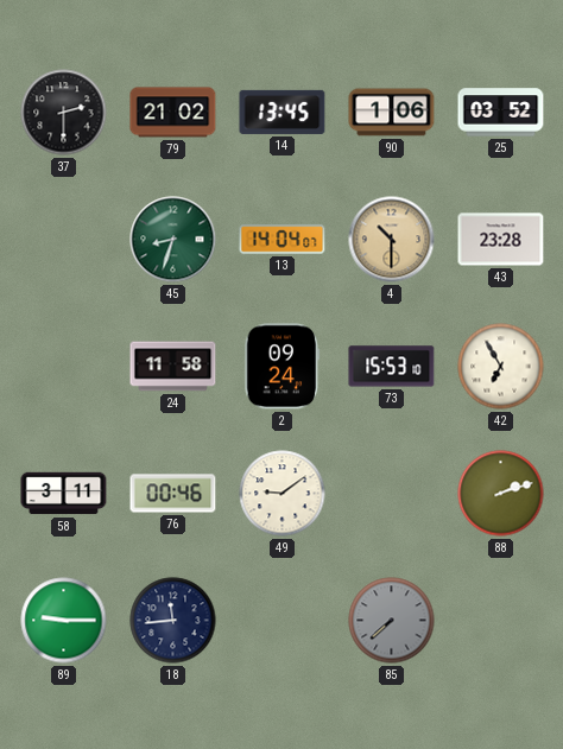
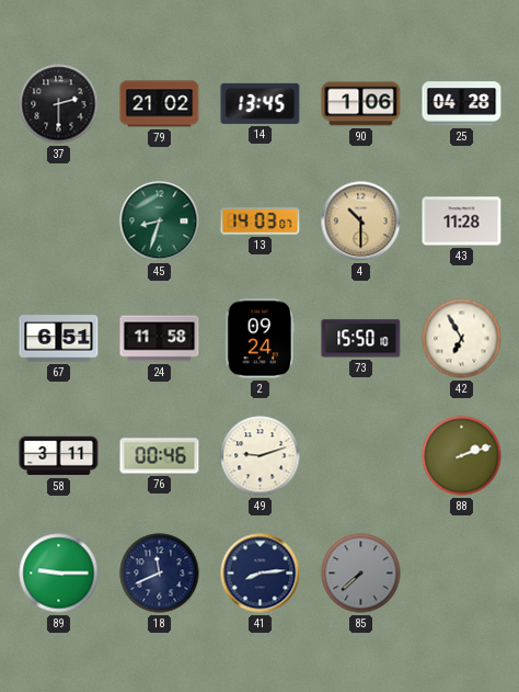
25: 03:52 -> 04:28
13: 14:04 -> 14:03
43: 23:28 -> 11:28
67: none -> 6:51
73: 15:53 -> 15:50
49: 9:09 -> 9:12
18: 11:44 -> 11:41
41: none -> 8:14
